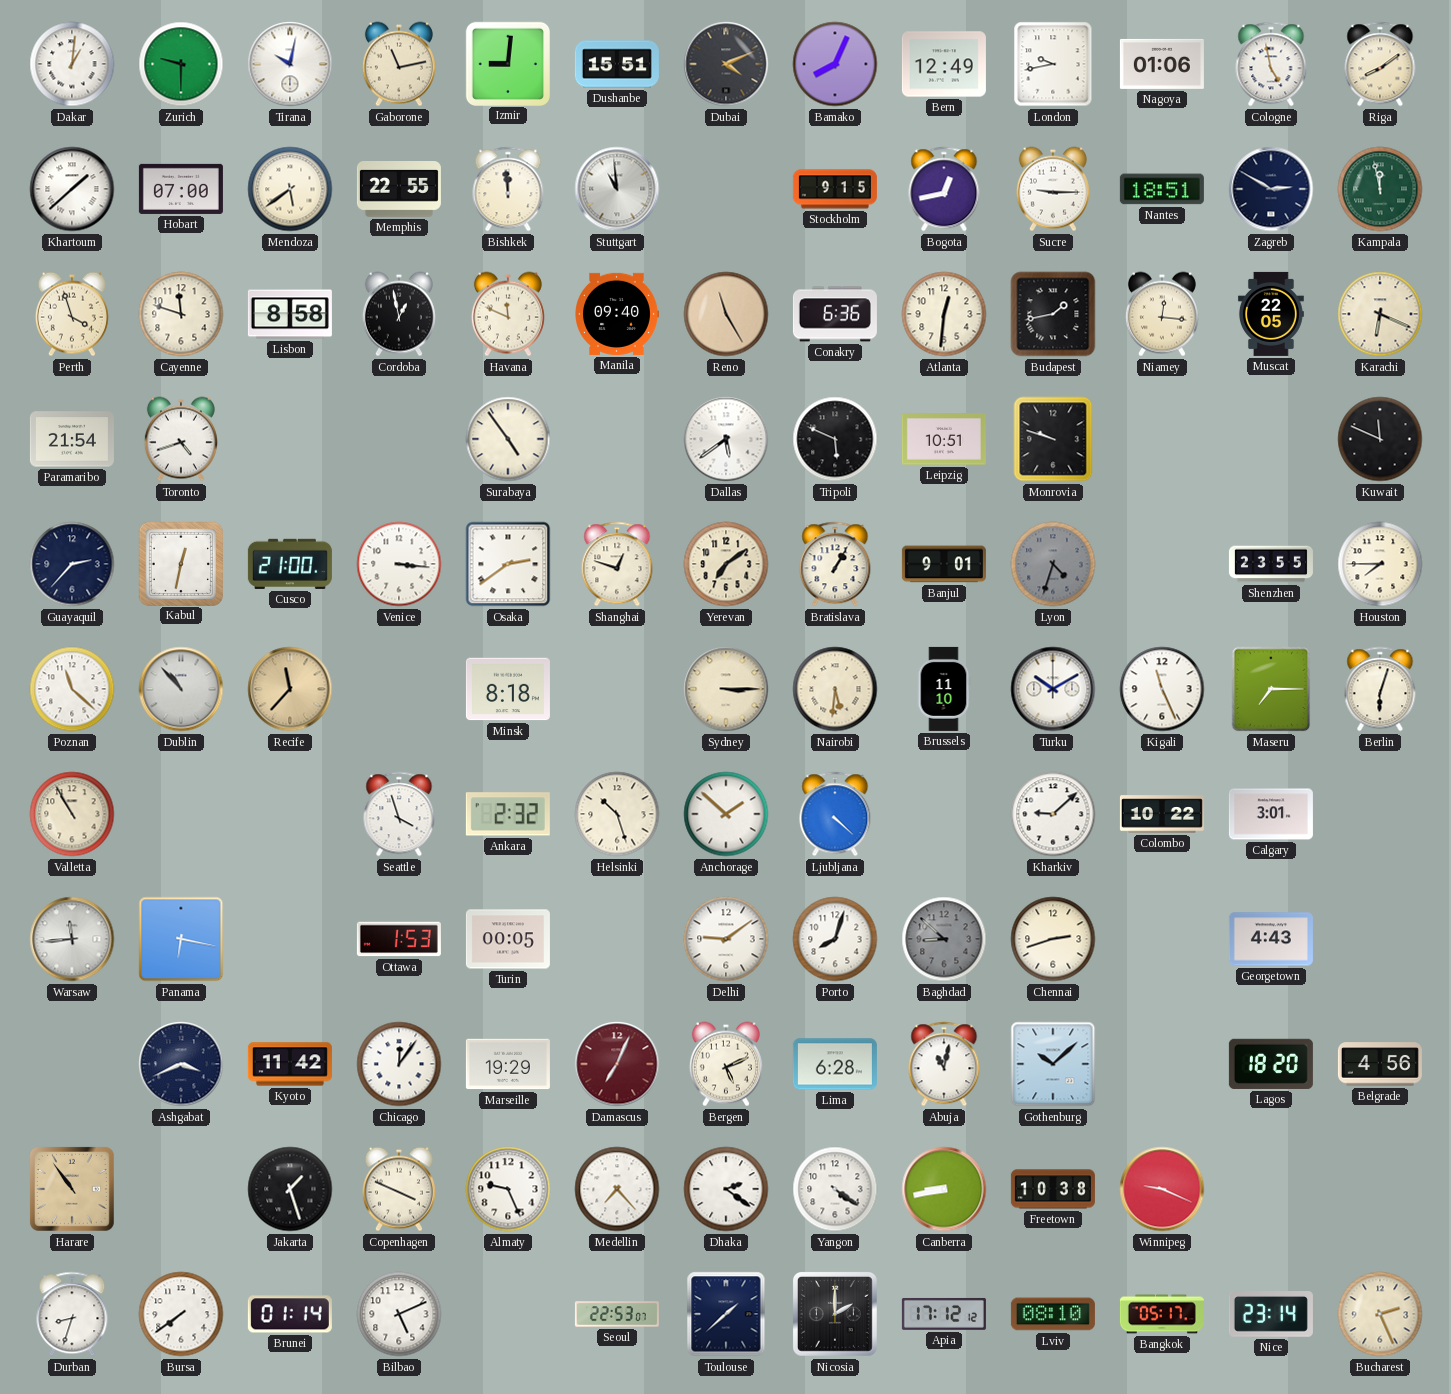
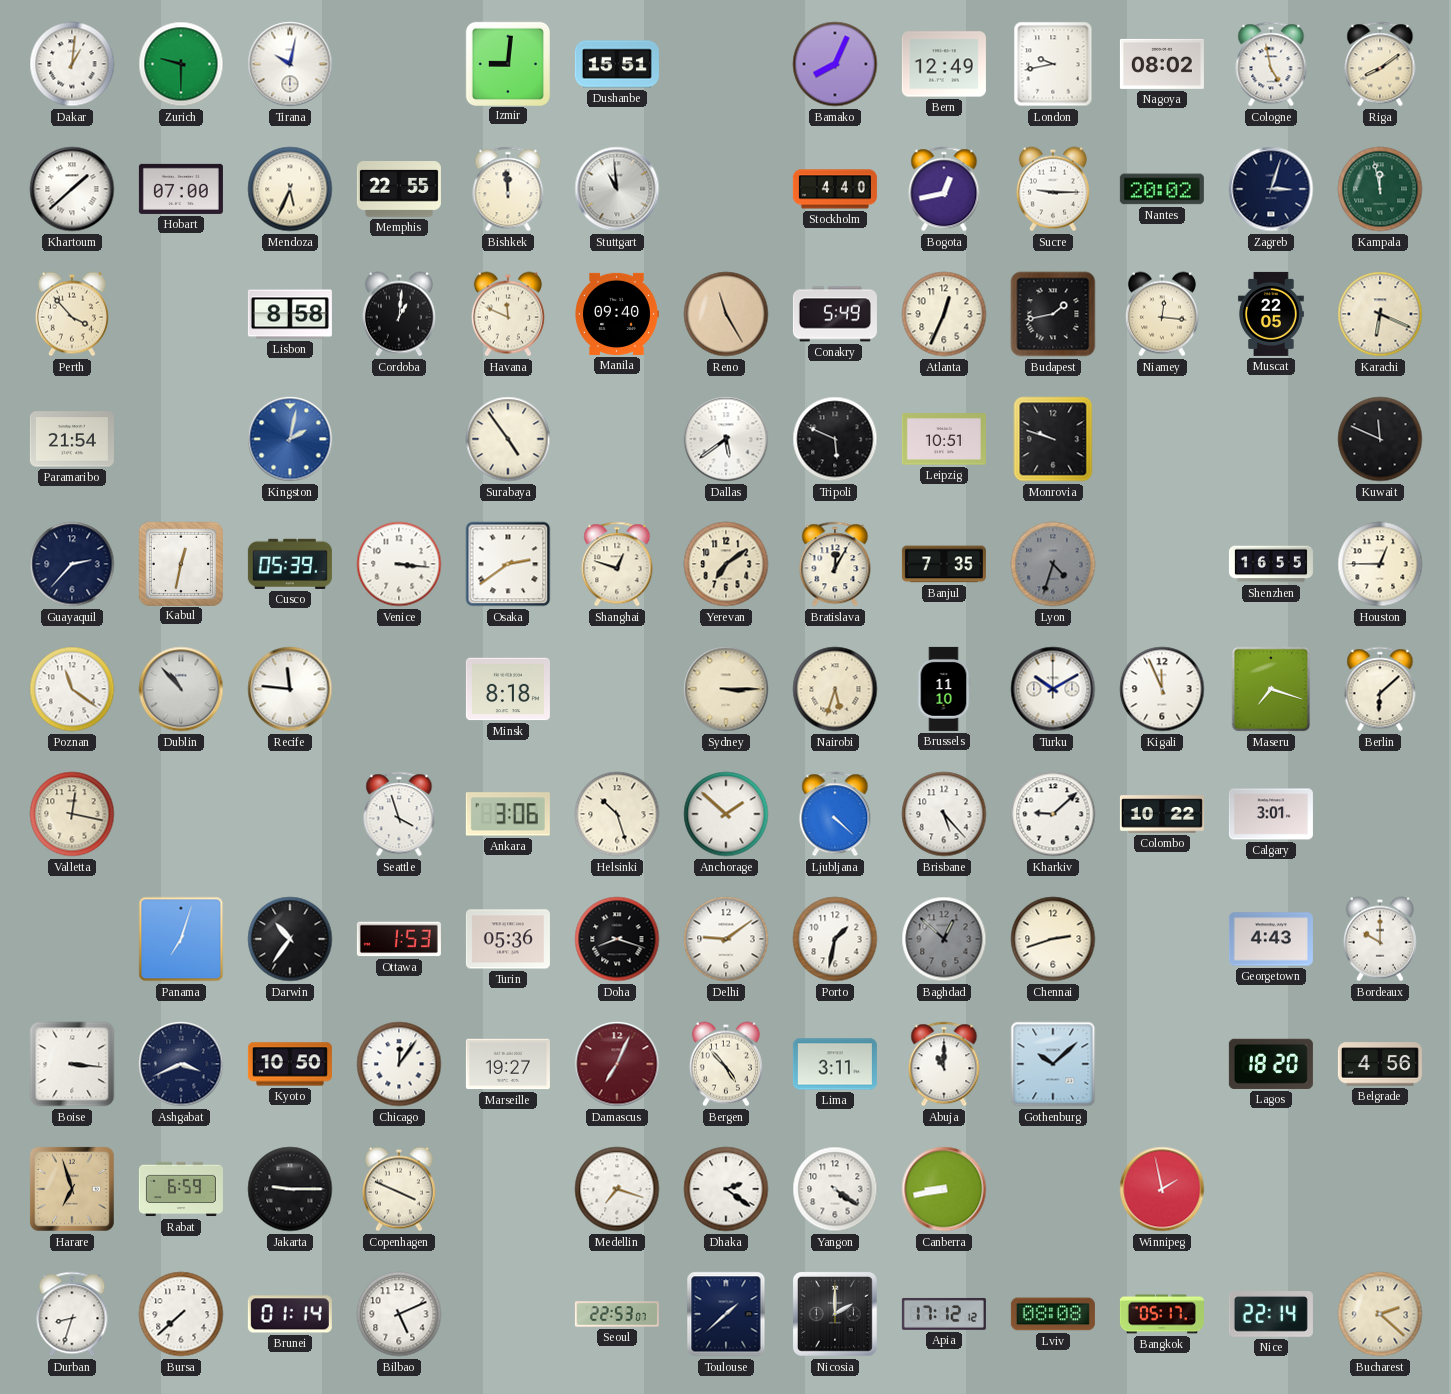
Gaborone: 11:13 -> none
Dubai: 4:11 -> none
Nagoya: 01:06 -> 08:02
Mendoza: 5:39 -> 5:34
Stockholm: 9:15 -> 4:40
Nantes: 18:51 -> 20:02
Zagreb: 2:50 -> 3:03
Perth: 3:57 -> 3:53
Cayenne: 11:48 -> none
Cordoba: 12:58 -> 1:01
Conakry: 6:36 -> 5:49
Atlanta: 12:31 -> 12:34
Toronto: 4:42 -> none
Kingston: none -> 2:02
Cusco: 21:00 -> 05:39
Bratislava: 1:05 -> 12:05
Banjul: 9:01 -> 7:35
Shenzhen: 23:55 -> 16:55
Houston: 7:45 -> 12:45
Poznan: 11:22 -> 11:21
Recife: 11:37 -> 11:46
Recife dial: champagne -> white
Nairobi: 5:31 -> 5:33
Kigali: 11:26 -> 11:56
Maseru: 7:15 -> 7:18
Berlin: 6:03 -> 6:08
Valletta: 10:55 -> 12:17
Ankara: 2:32 -> 3:06
Brisbane: none -> 5:23
Warsaw: 11:44 -> none
Panama: 6:17 -> 7:03
Darwin: none -> 10:36
Turin: 00:05 -> 05:36
Doha: none -> 8:18
Porto: 8:03 -> 1:32
Baghdad: 8:52 -> 12:52
Bordeaux: none -> 10:00
Boise: none -> 3:16
Kyoto: 11:42 -> 10:50
Marseille: 19:29 -> 19:27
Bergen: 5:11 -> 4:53
Lima: 6:28 -> 3:11
Abuja: 11:02 -> 11:00
Harare: 10:54 -> 6:57
Rabat: none -> 6:59
Jakarta: 1:27 -> 9:15
Almaty: 9:26 -> none
Medellin: 7:23 -> 7:18
Freetown: 10:38 -> none
Winnipeg: 9:19 -> 1:58
Bursa: 7:39 -> 7:38
Lviv: 08:10 -> 08:08
Nice: 23:14 -> 22:14
Bucharest: 2:26 -> 2:22
